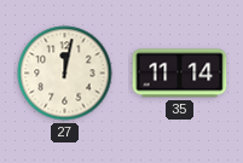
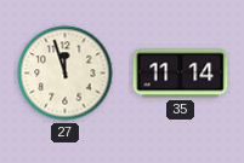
27: 12:02 -> 11:57
